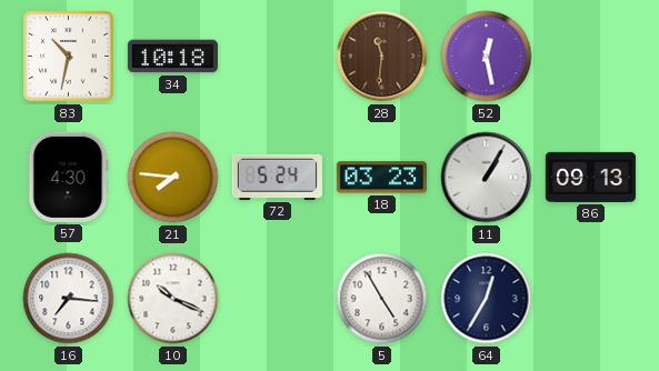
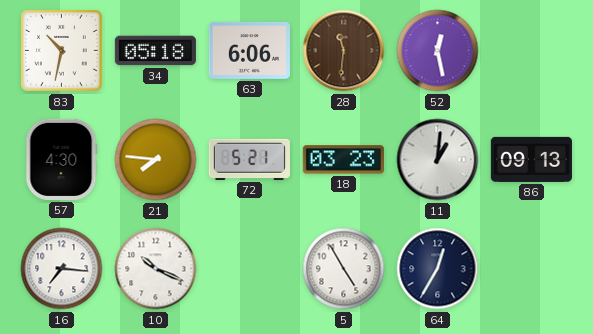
34: 10:18 -> 05:18
63: none -> 6:06
72: 5:24 -> 5:21
11: 1:05 -> 1:01
